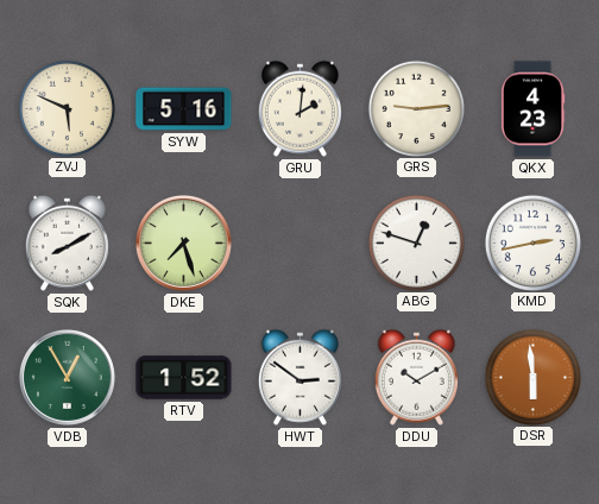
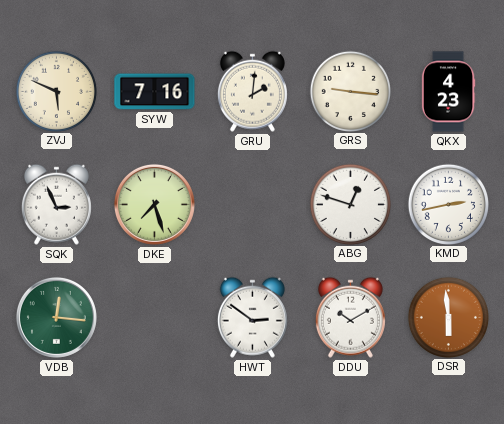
SYW: 5:16 -> 7:16
GRS: 9:14 -> 9:16
SQK: 8:10 -> 2:56
VDB: 12:55 -> 12:16
RTV: 1:52 -> none
